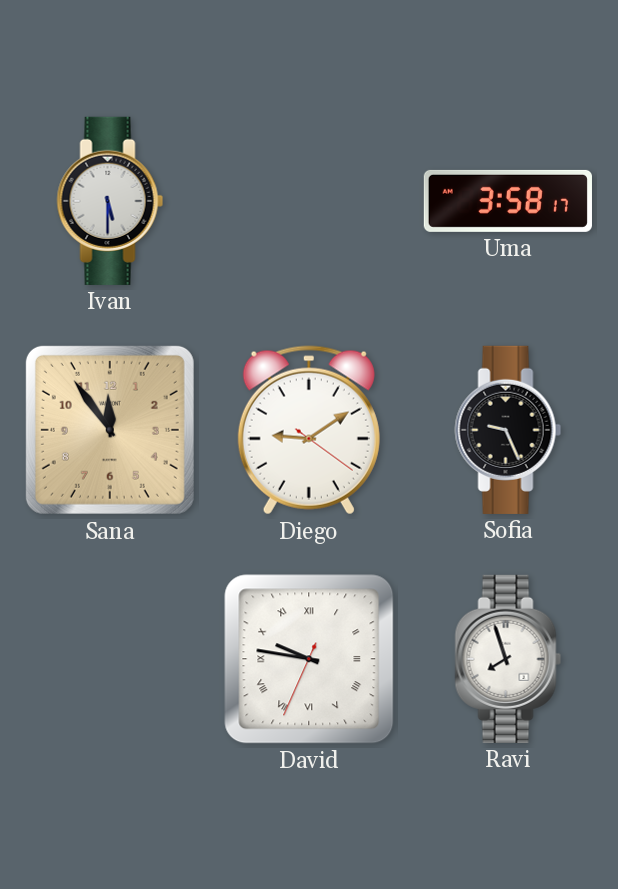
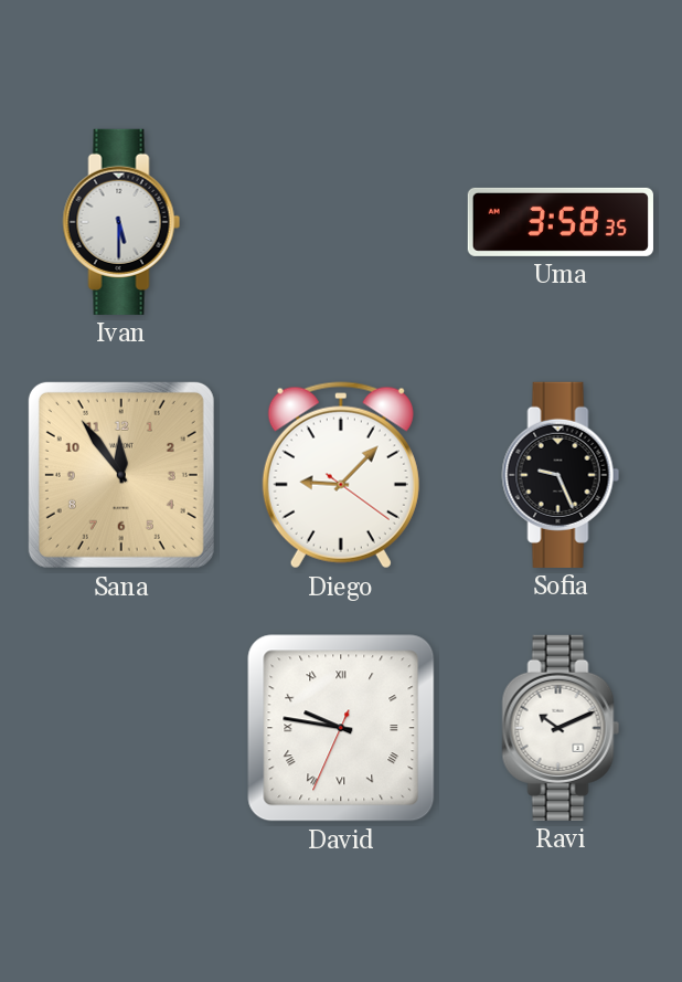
Uma: 3:58:17 -> 3:58:35
Diego: 9:09 -> 9:07
Ravi: 7:57 -> 10:11
